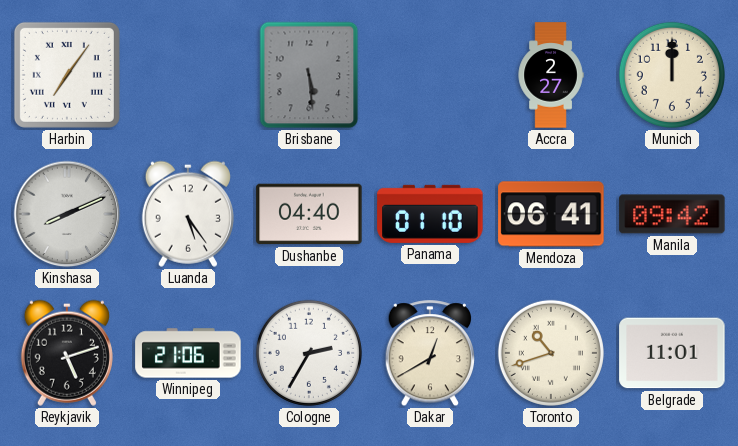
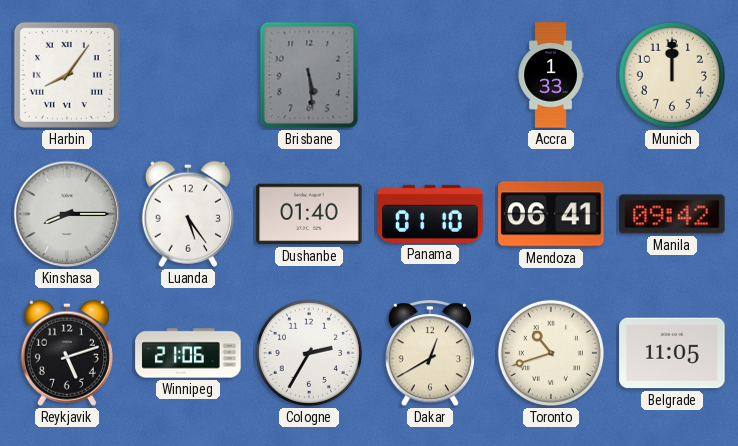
Harbin: 7:06 -> 8:06
Accra: 2:27 -> 1:33
Kinshasa: 8:11 -> 8:15
Dushanbe: 04:40 -> 01:40
Belgrade: 11:01 -> 11:05
